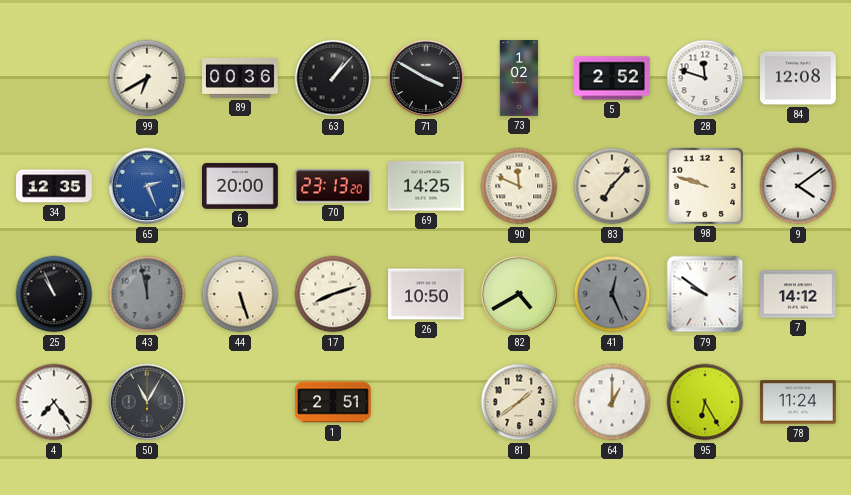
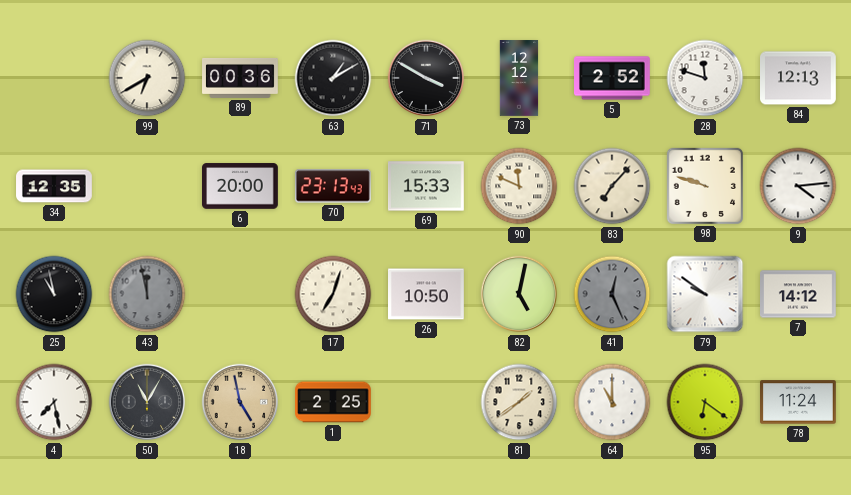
63: 1:07 -> 1:10
73: 1:02 -> 12:12
84: 12:08 -> 12:13
65: 2:26 -> none
70: 23:13:20 -> 23:13:43
69: 14:25 -> 15:33
9: 4:09 -> 4:14
25: 10:56 -> 10:58
44: 5:27 -> none
17: 8:12 -> 7:03
82: 4:40 -> 5:02
4: 7:24 -> 7:28
18: none -> 4:58
1: 2:51 -> 2:25
64: 1:00 -> 11:00
95: 6:25 -> 6:21
